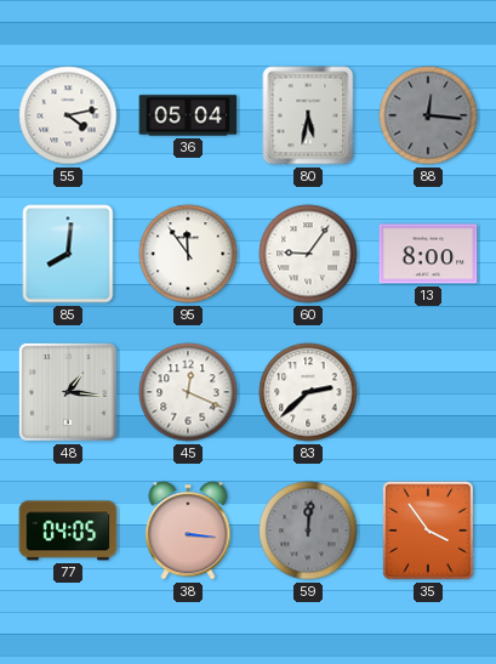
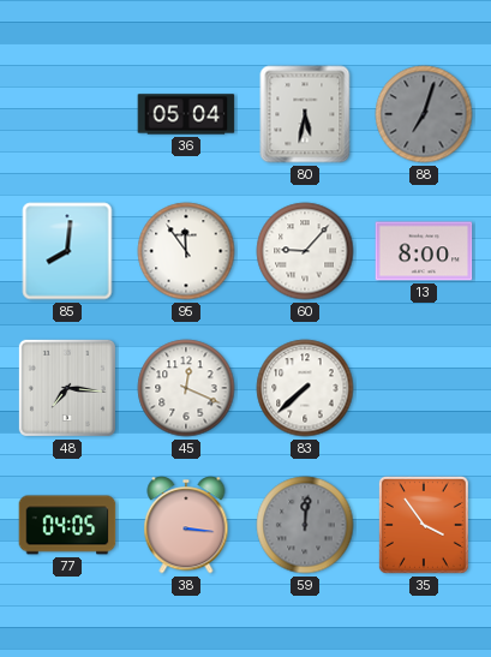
55: 4:13 -> none
88: 12:16 -> 7:03
60: 9:06 -> 9:07
48: 1:16 -> 7:16
83: 2:38 -> 7:38
